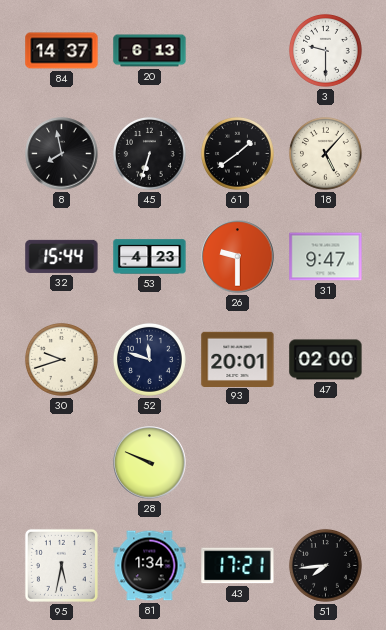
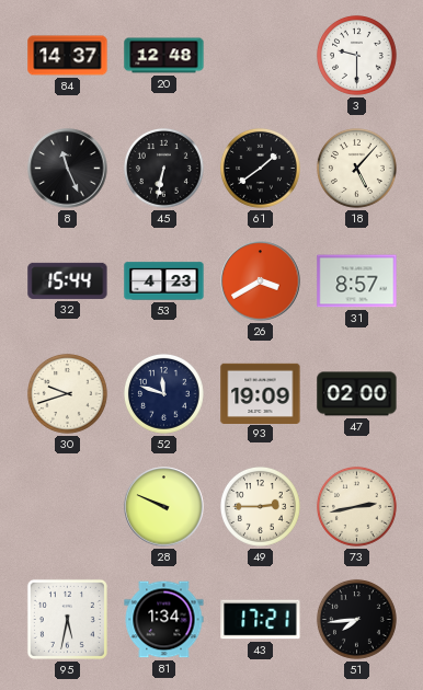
20: 6:13 -> 12:48
8: 7:58 -> 11:26
45: 6:33 -> 6:32
26: 9:30 -> 3:40
31: 9:47 -> 8:57
93: 20:01 -> 19:09
49: none -> 2:45
73: none -> 2:43
